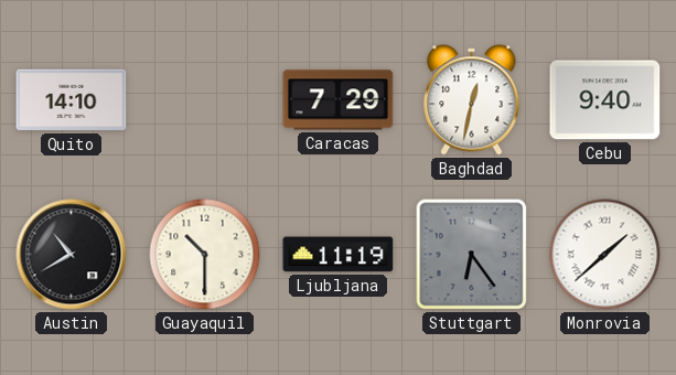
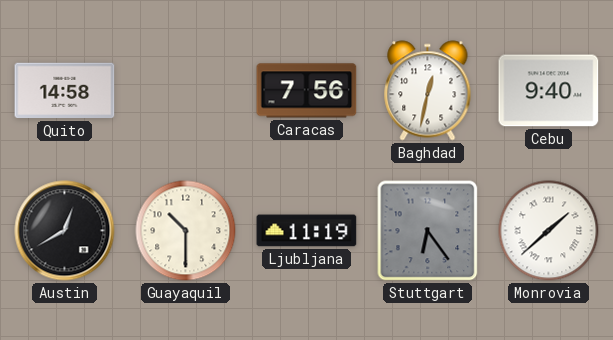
Quito: 14:10 -> 14:58
Caracas: 7:29 -> 7:56
Austin: 10:40 -> 12:40
